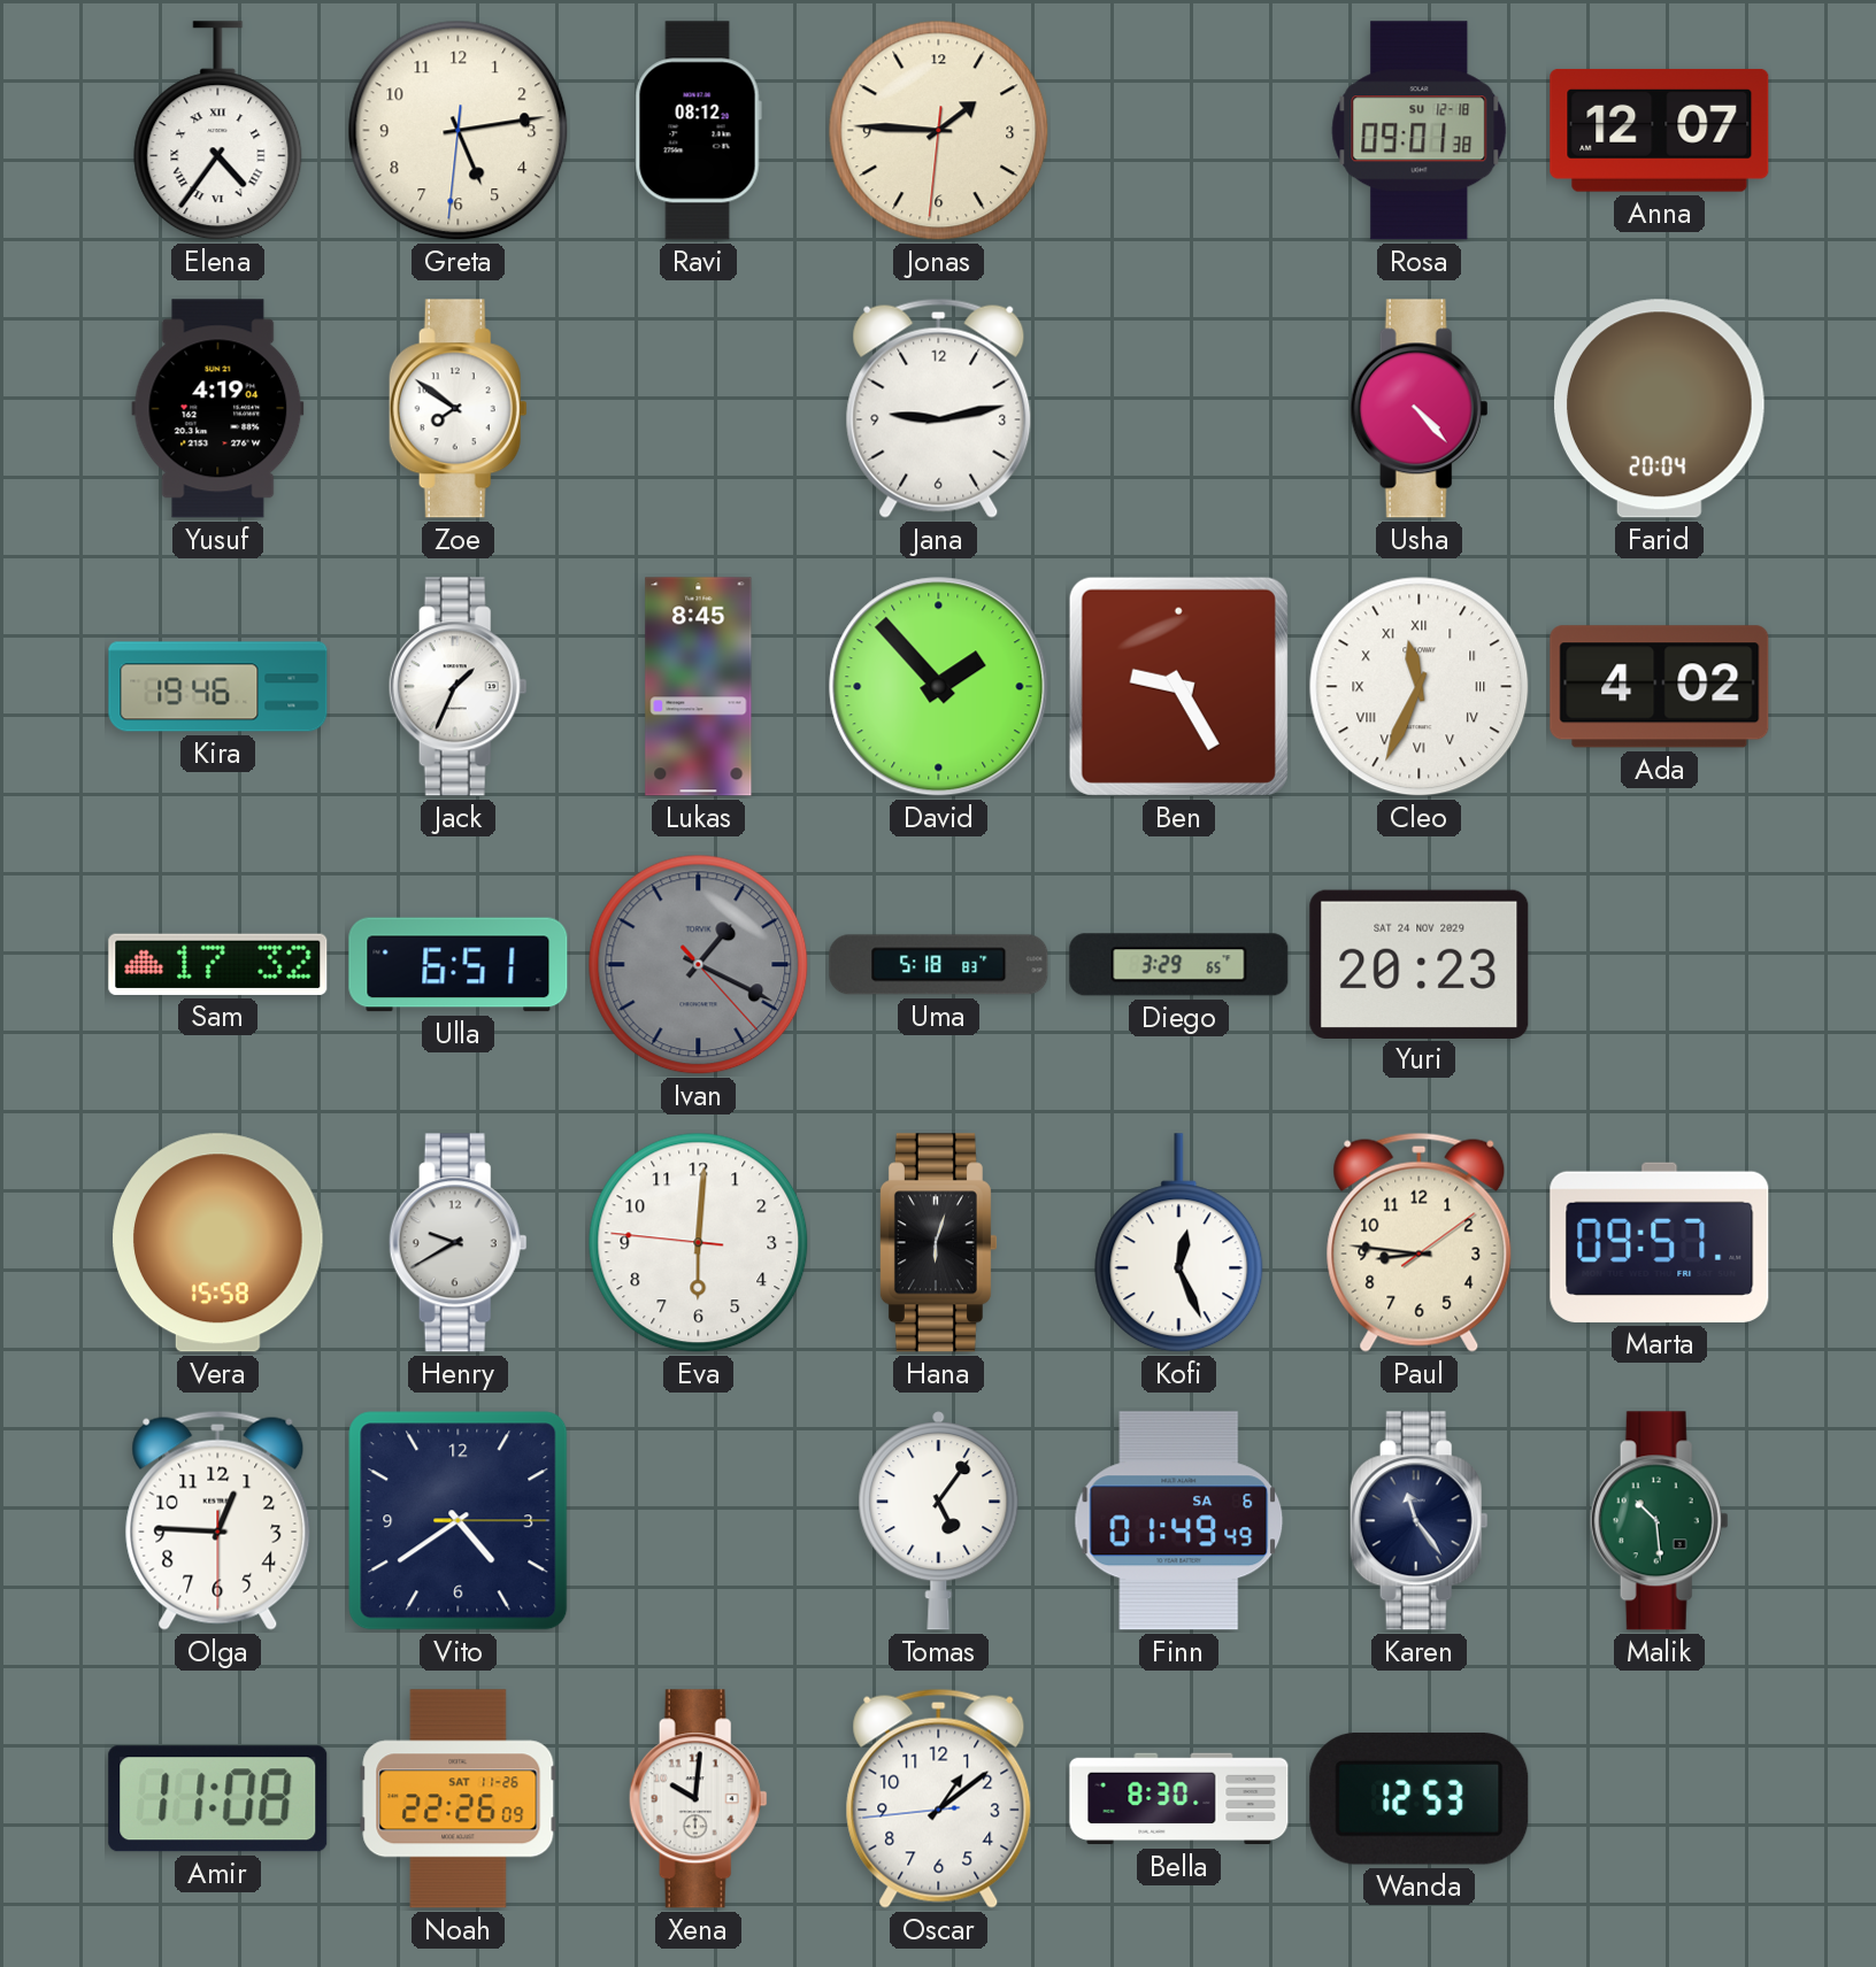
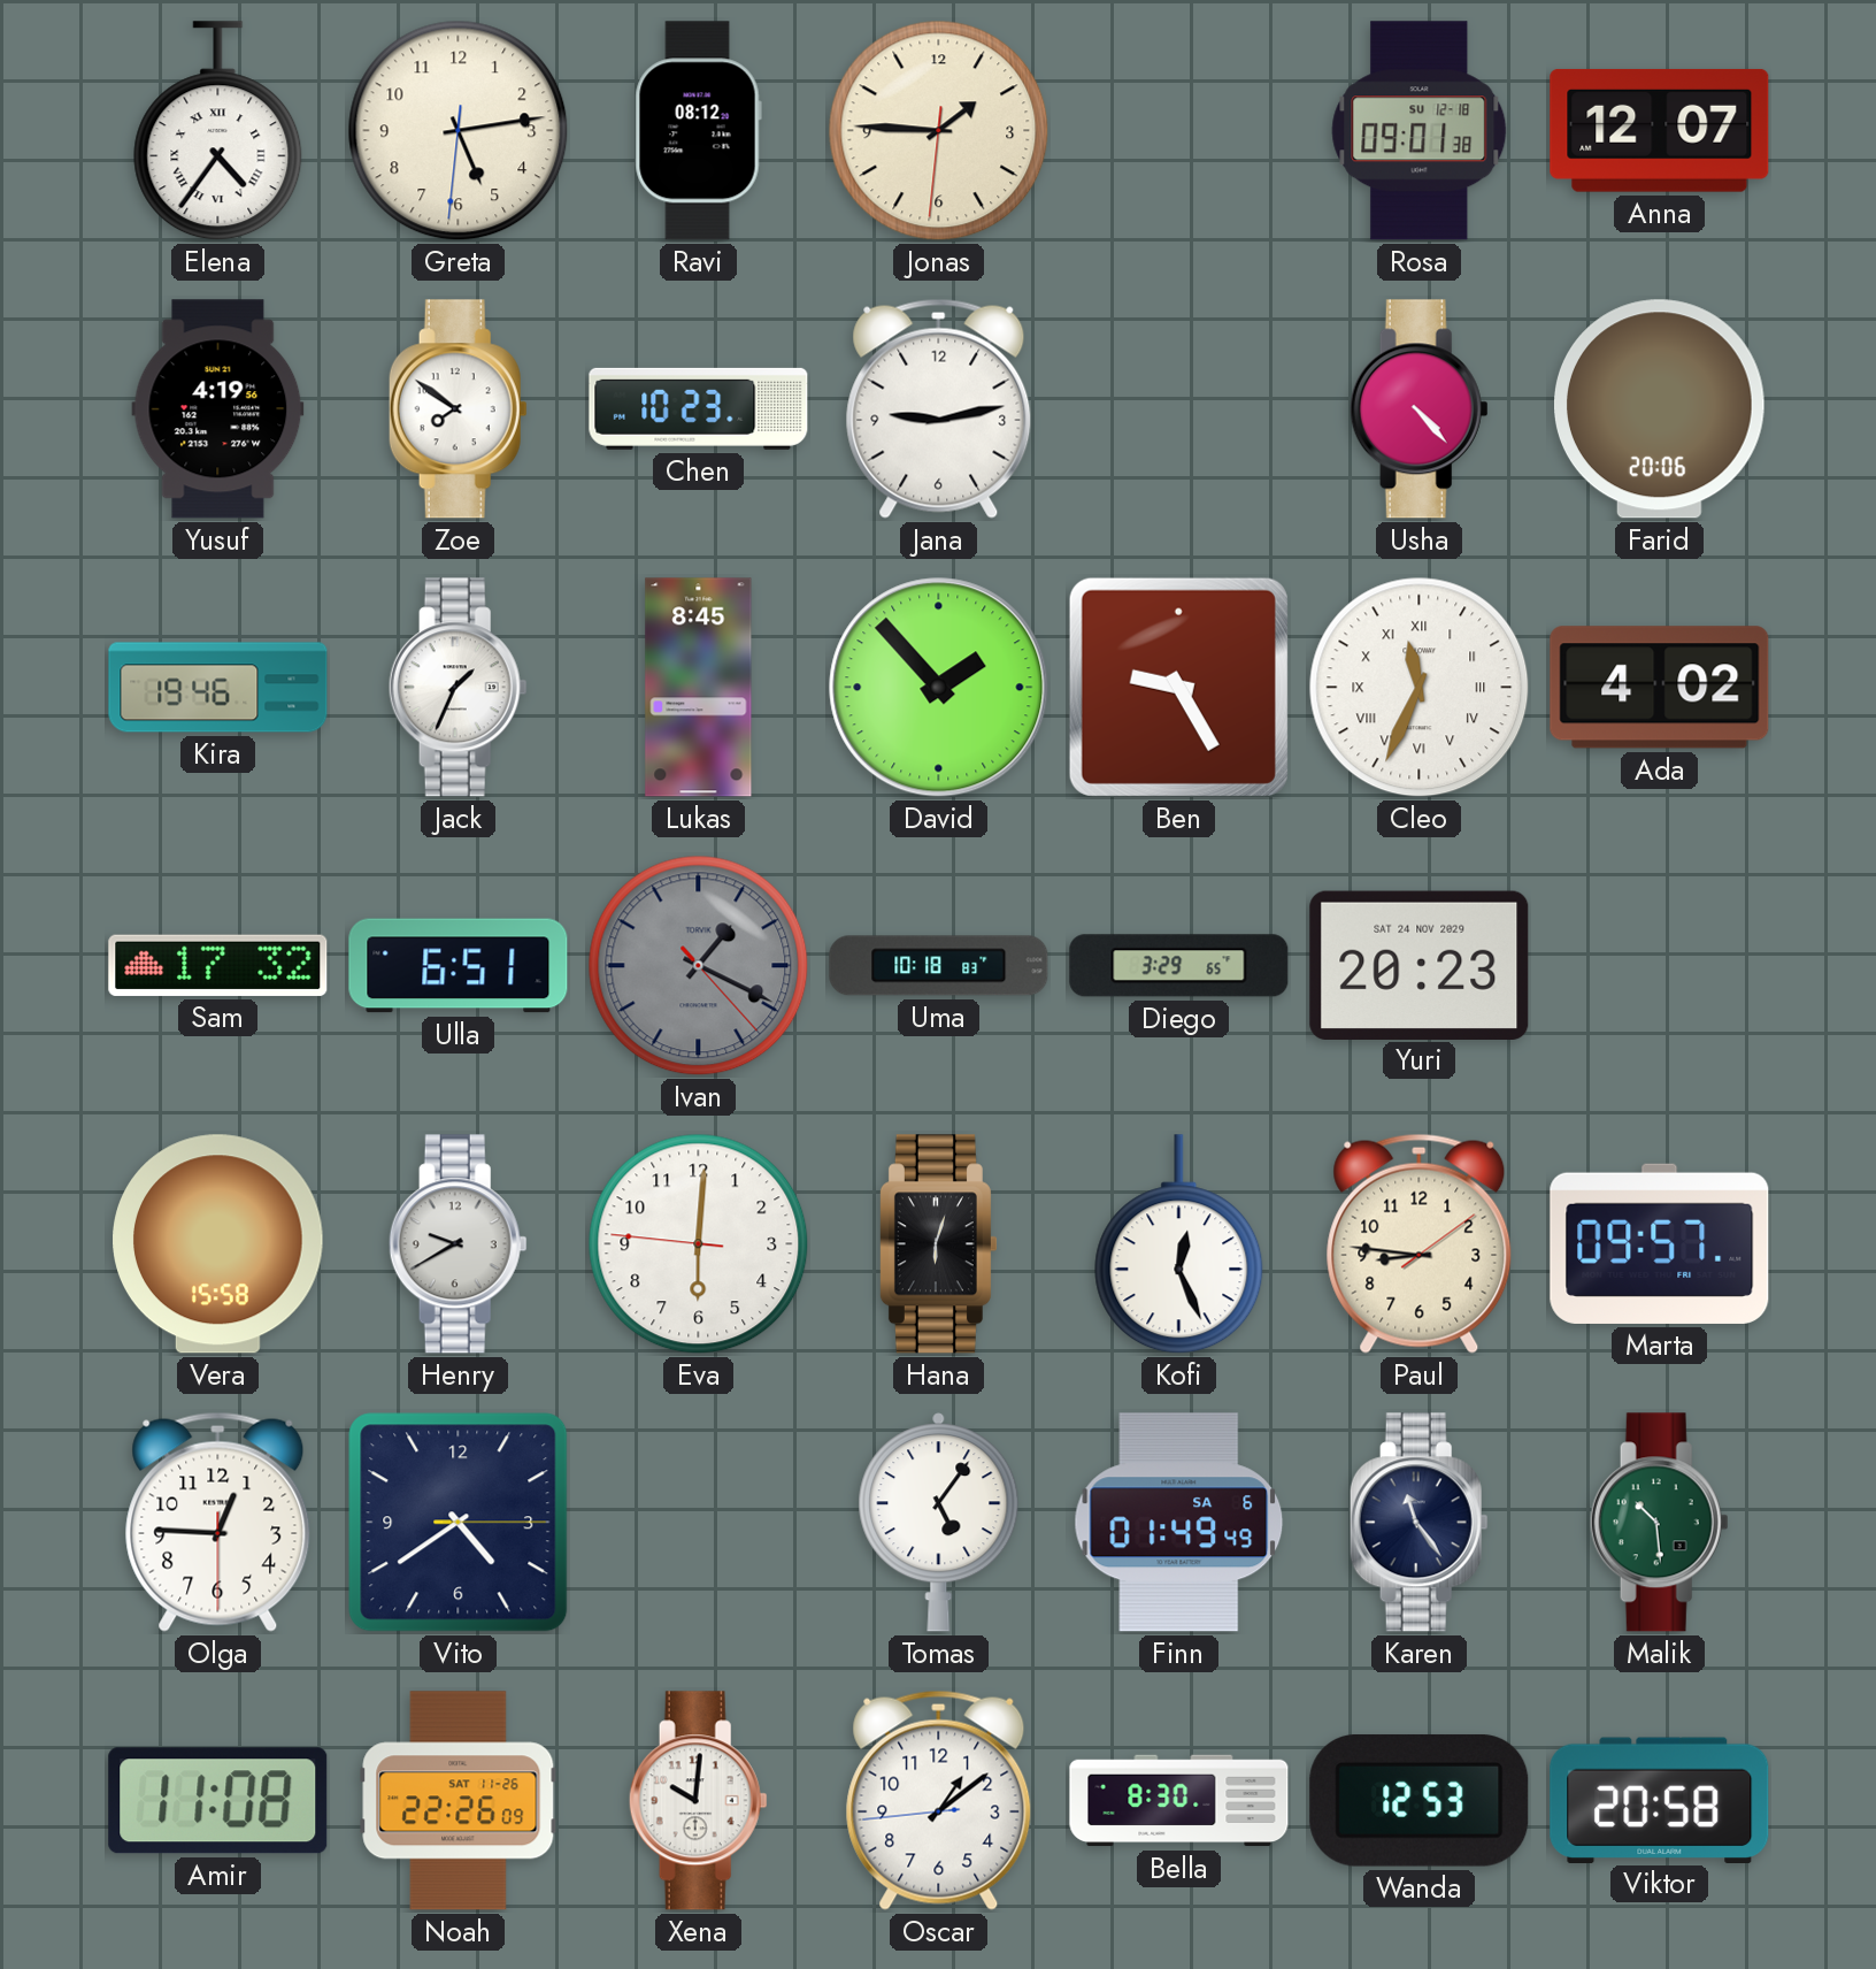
Yusuf: 4:19:04 -> 4:19:56
Chen: none -> 10:23
Farid: 20:04 -> 20:06
Uma: 5:18 -> 10:18
Viktor: none -> 20:58
